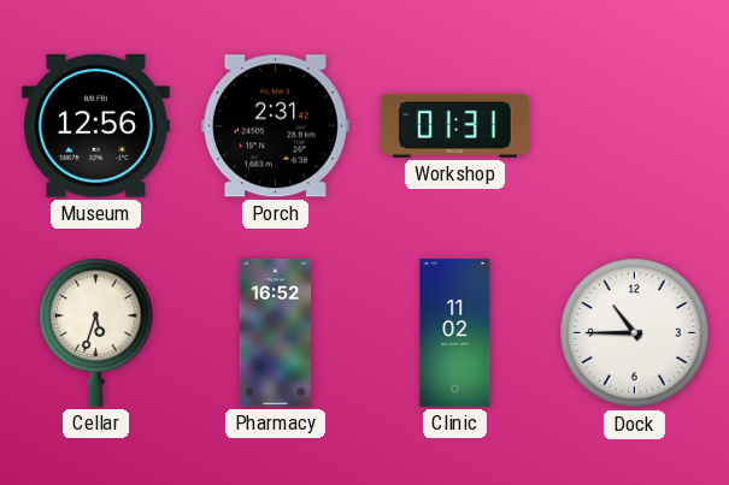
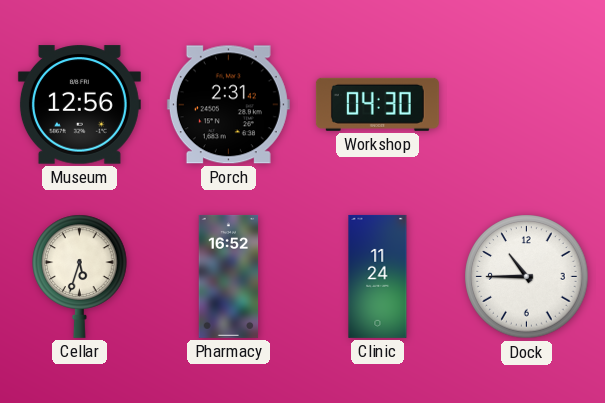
Workshop: 01:31 -> 04:30
Clinic: 11:02 -> 11:24
